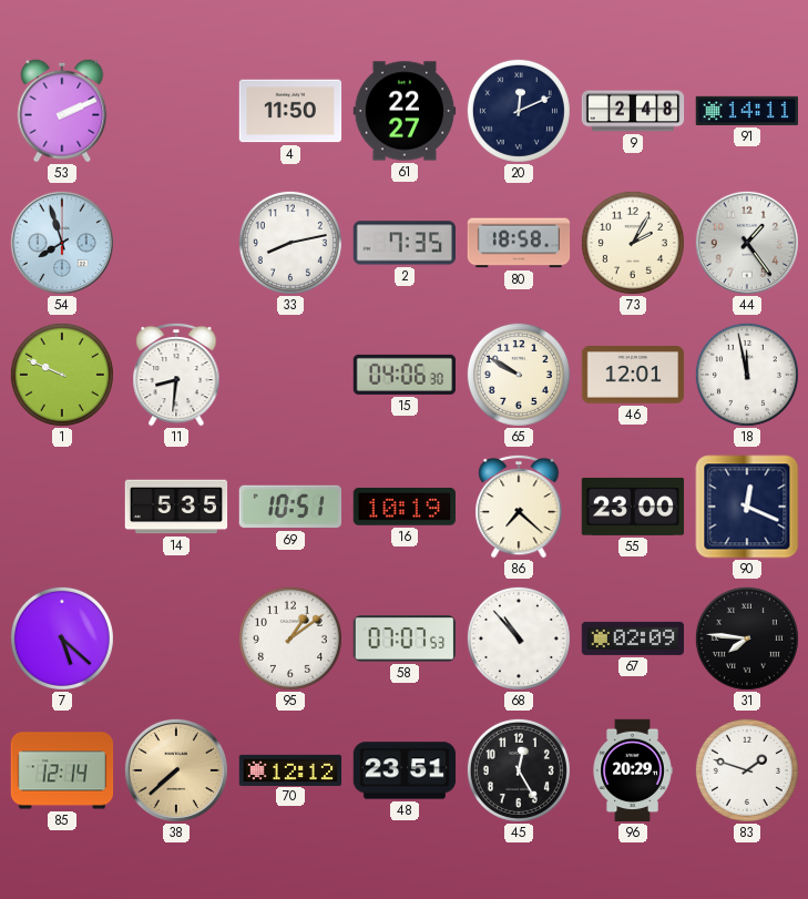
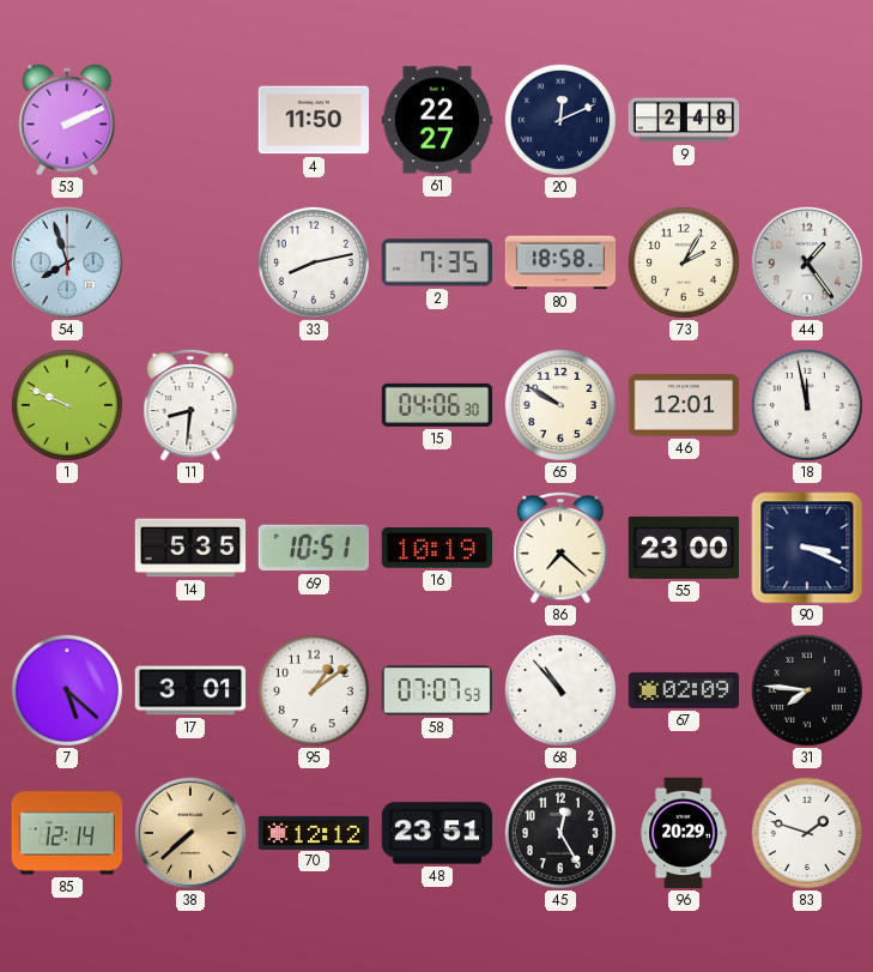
91: 14:11 -> none
90: 12:19 -> 3:19
17: none -> 3:01
